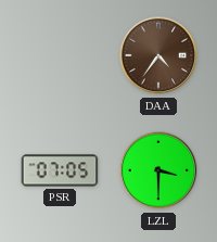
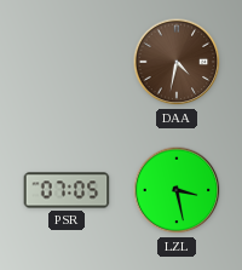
DAA: 4:36 -> 4:32
LZL: 3:30 -> 3:28
